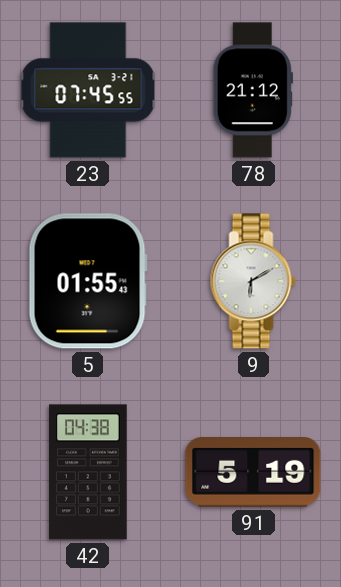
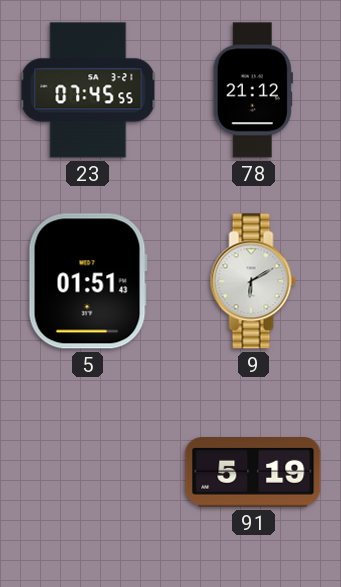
5: 01:55 -> 01:51
42: 04:38 -> none
